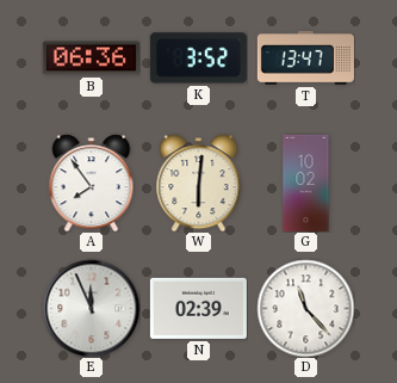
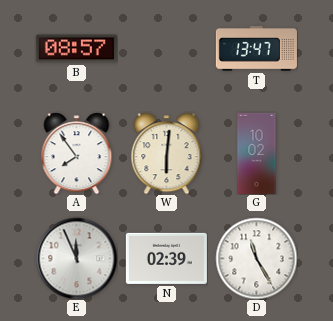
B: 06:36 -> 08:57
K: 3:52 -> none
D: 11:23 -> 11:25
